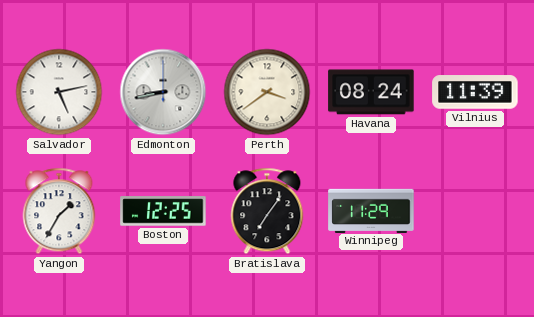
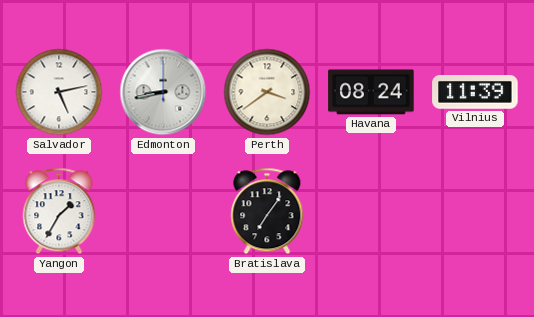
Boston: 12:25 -> none
Winnipeg: 11:29 -> none
